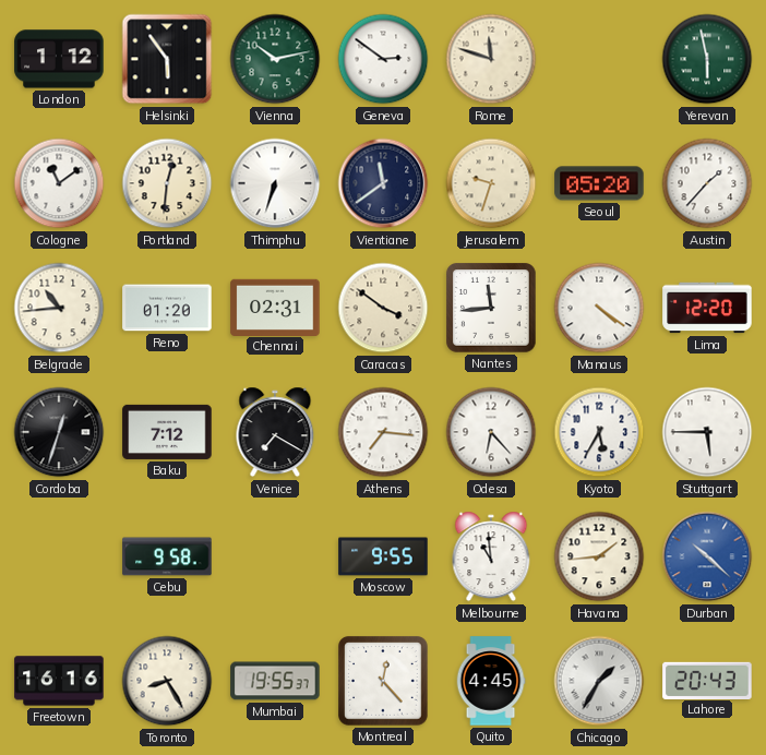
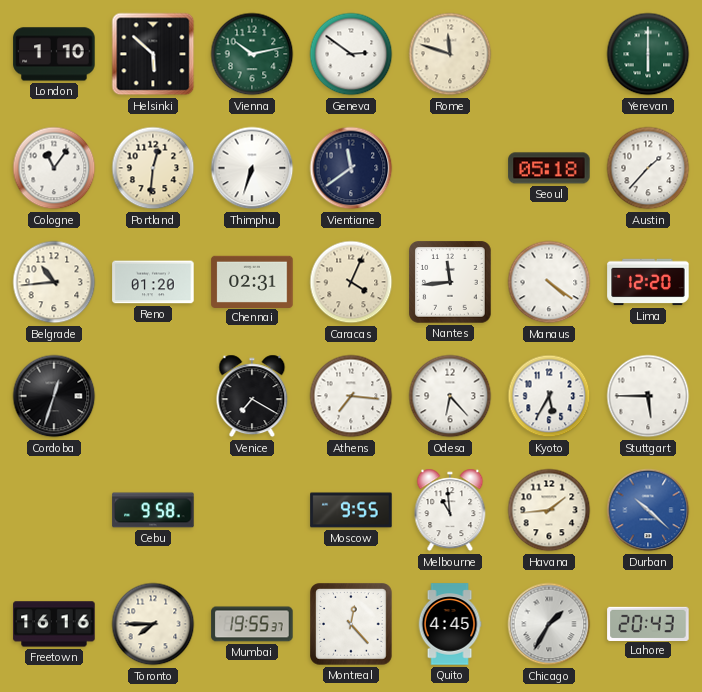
London: 1:12 -> 1:10
Helsinki: 5:54 -> 5:52
Yerevan: 5:58 -> 6:00
Cologne: 11:09 -> 11:06
Jerusalem: 9:33 -> none
Seoul: 05:20 -> 05:18
Caracas: 3:51 -> 4:04
Baku: 7:12 -> none
Toronto: 8:25 -> 7:45
